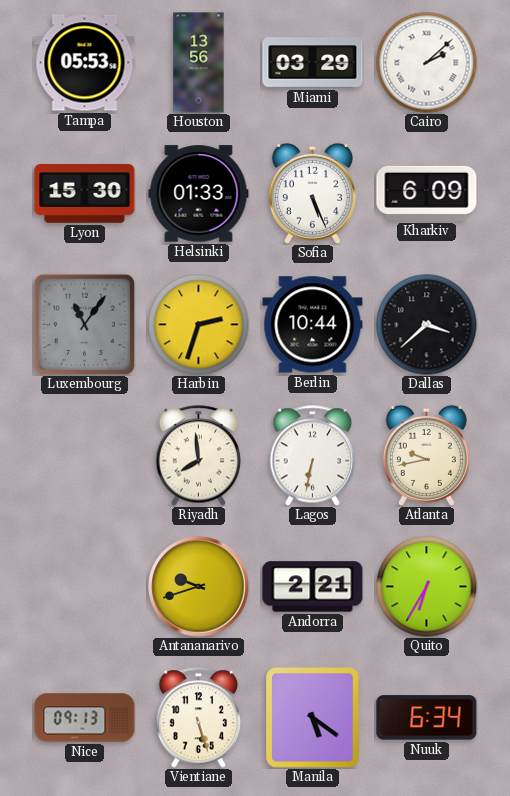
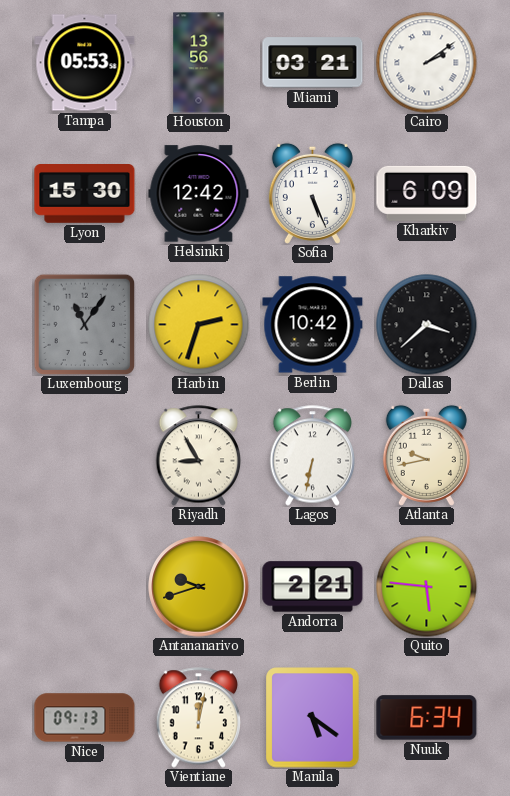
Miami: 03:29 -> 03:21
Cairo: 2:08 -> 2:09
Helsinki: 01:33 -> 12:42
Berlin: 10:44 -> 10:42
Riyadh: 7:59 -> 8:55
Quito: 6:35 -> 5:46
Vientiane: 5:27 -> 12:02
